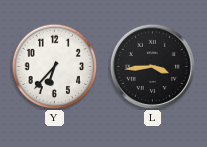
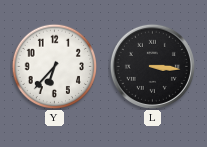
L: 3:44 -> 3:16
